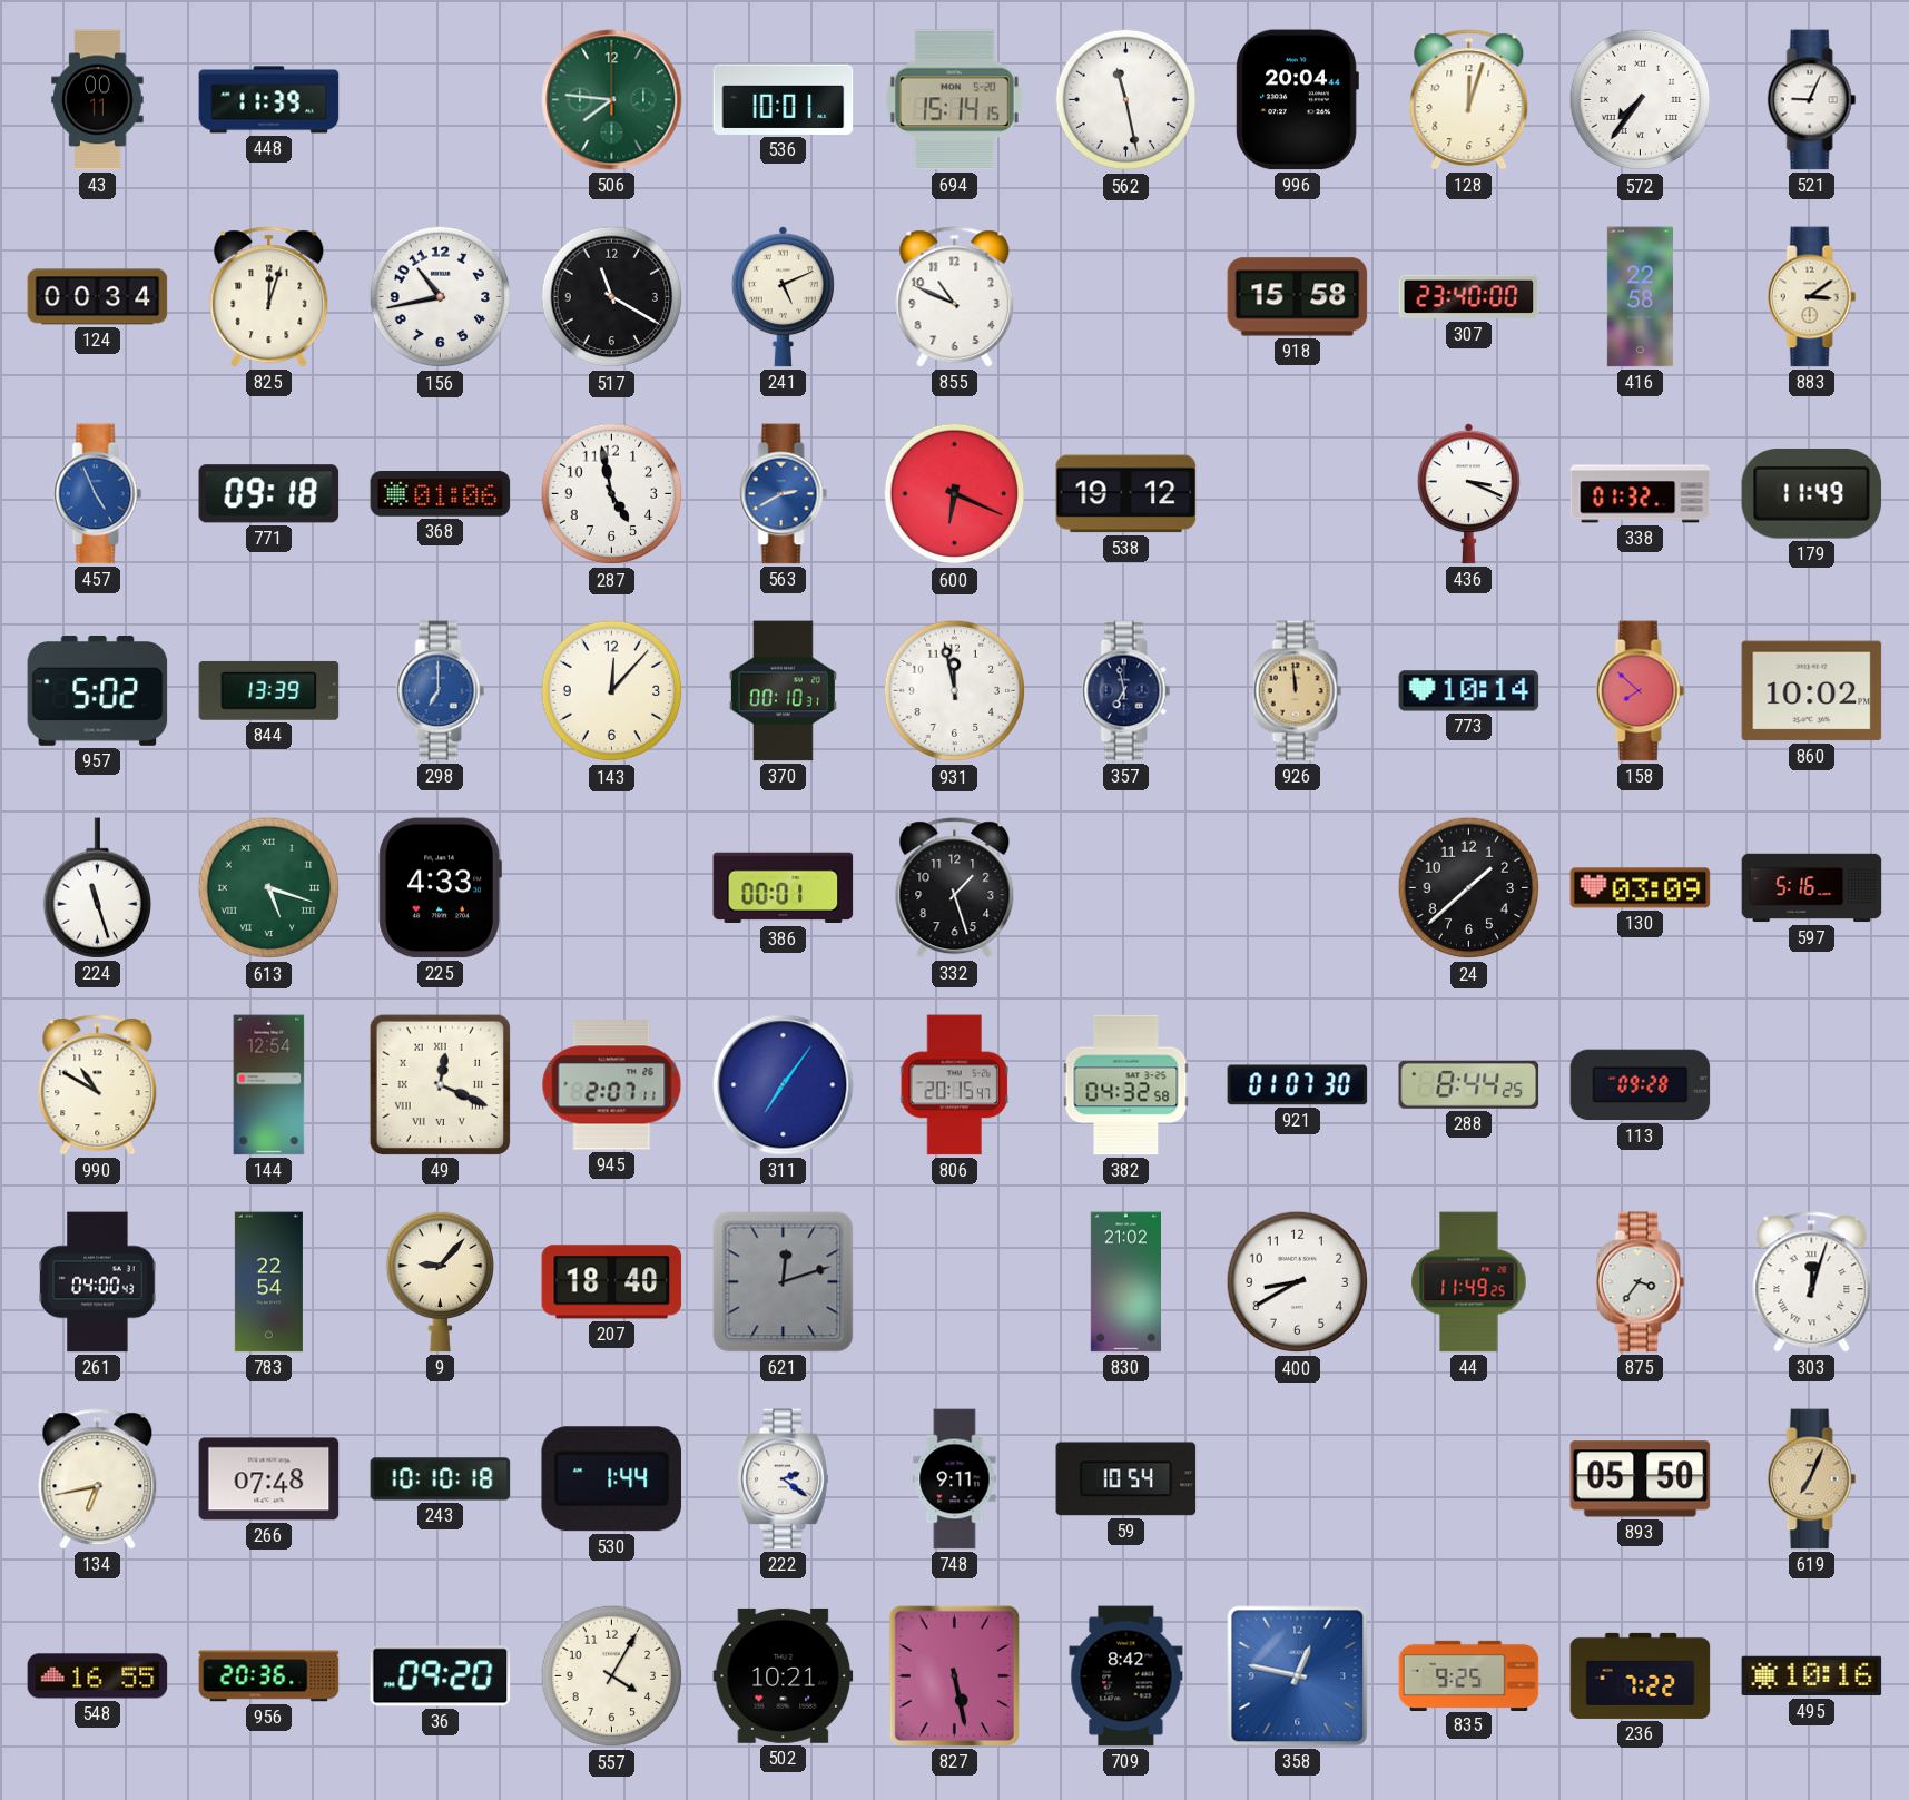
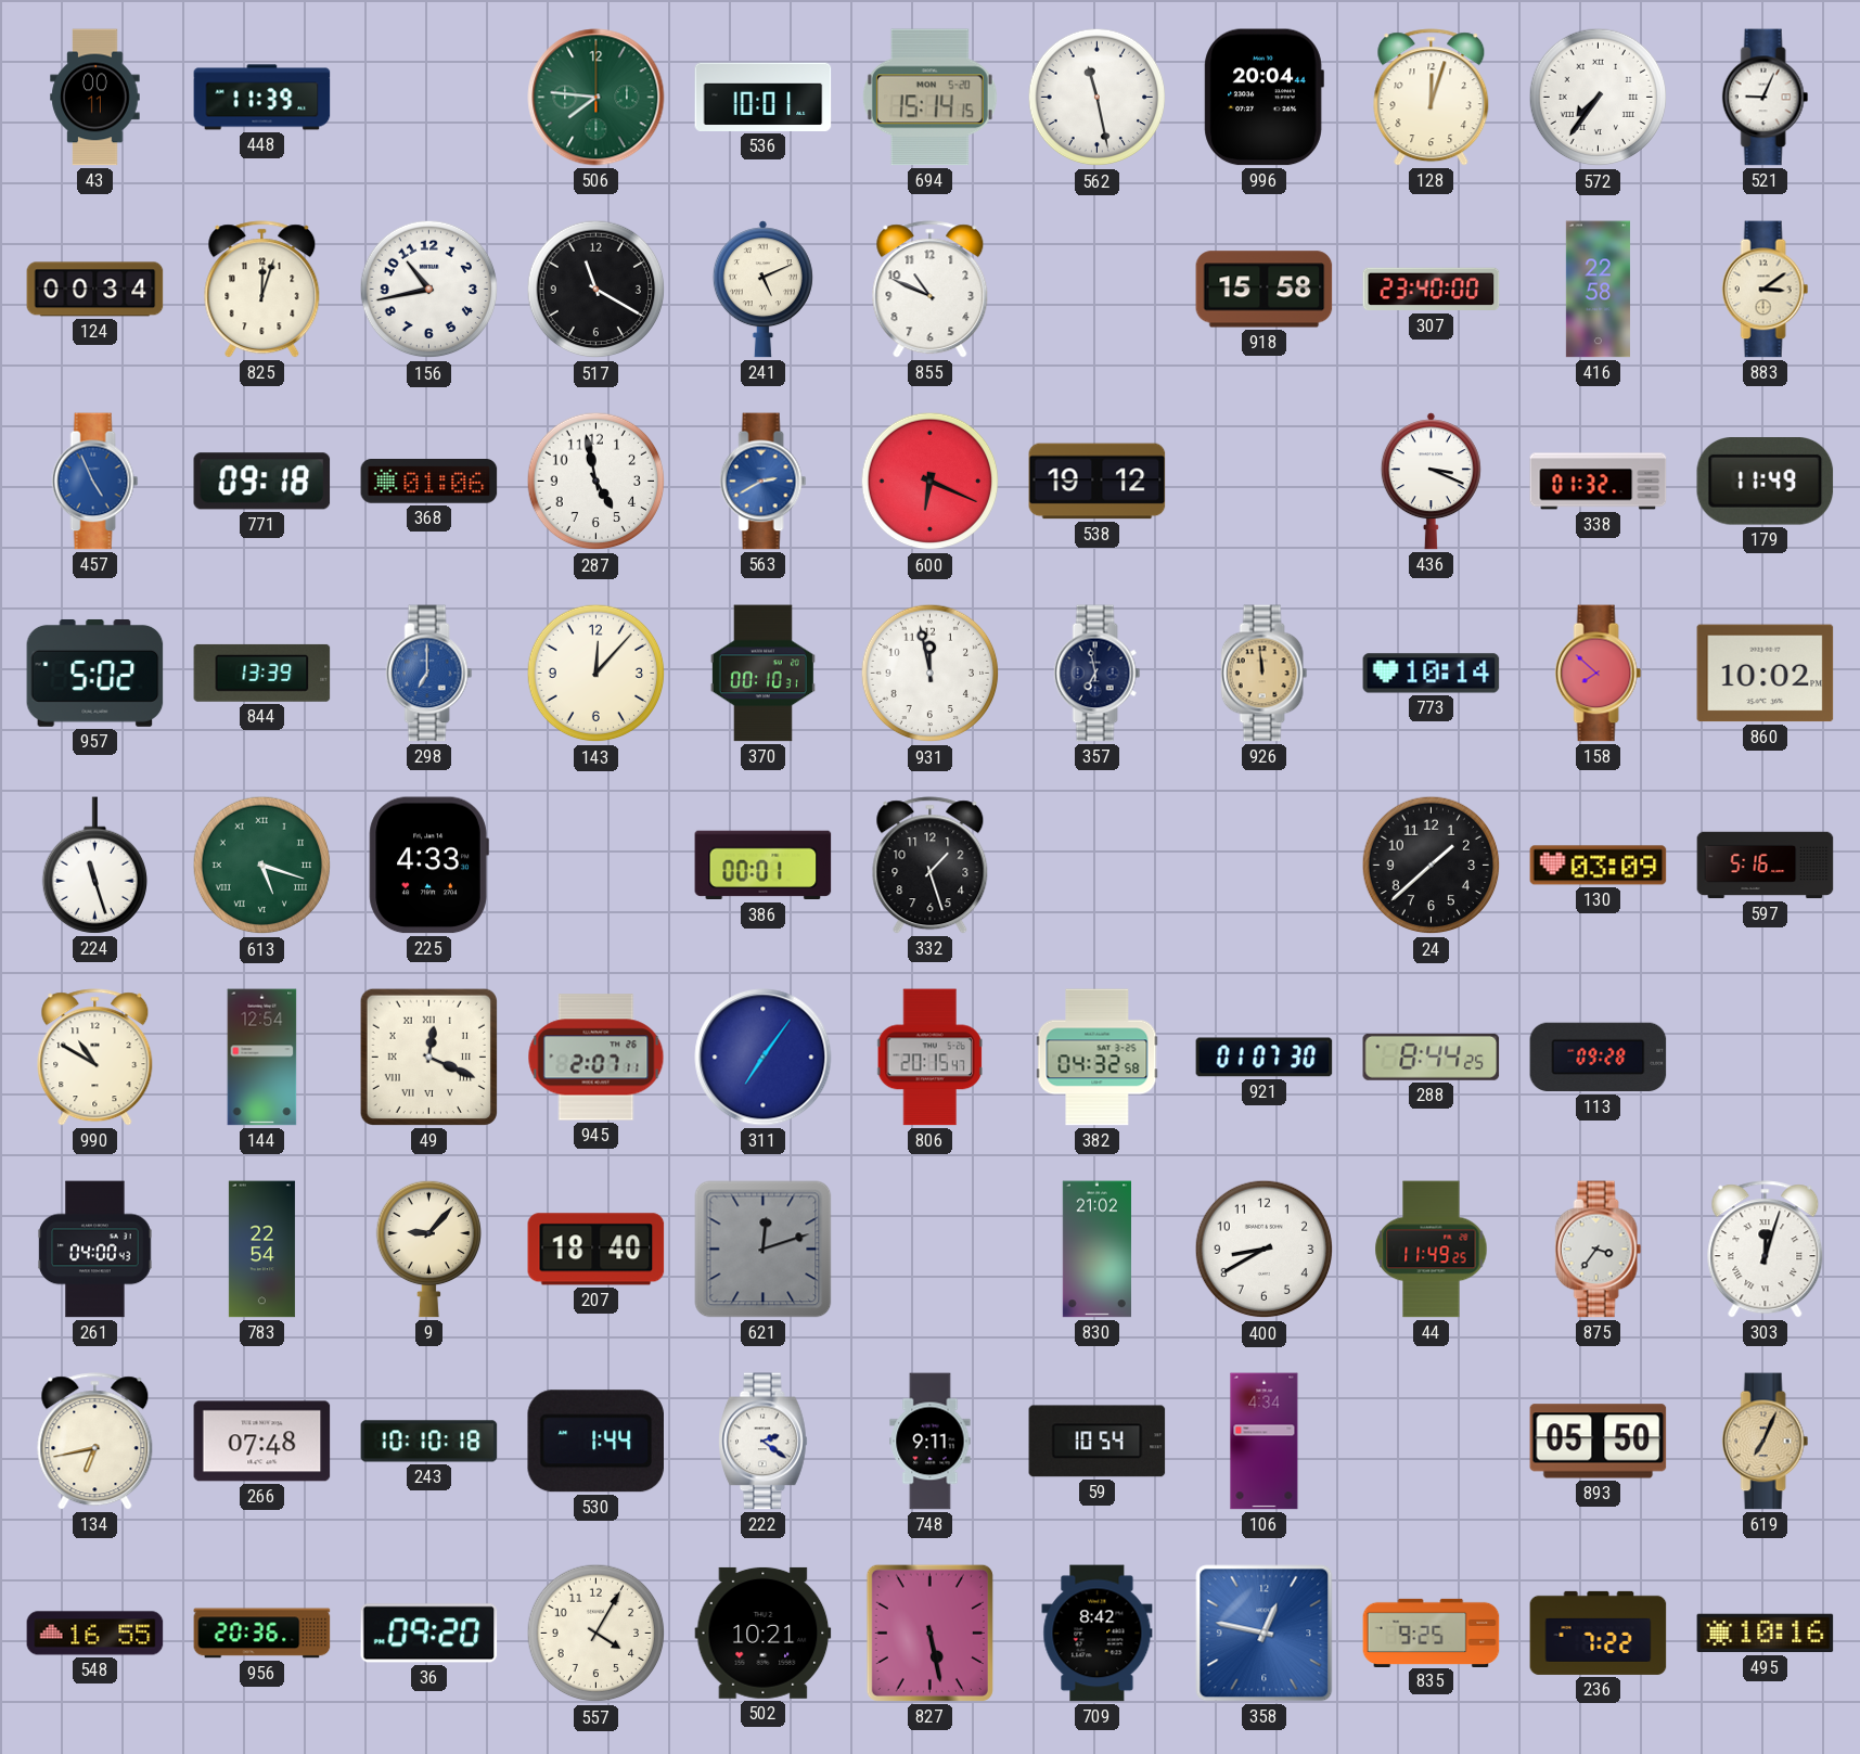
106: none -> 4:34
